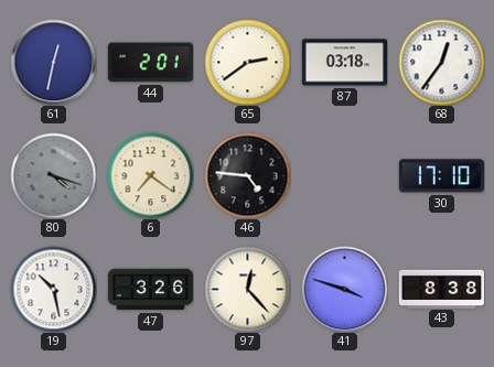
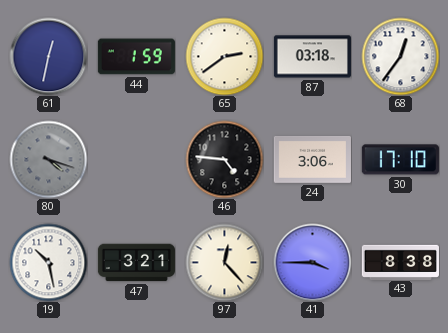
44: 2:01 -> 1:59
6: 7:21 -> none
24: none -> 3:06
47: 3:26 -> 3:21
41: 3:48 -> 3:45
